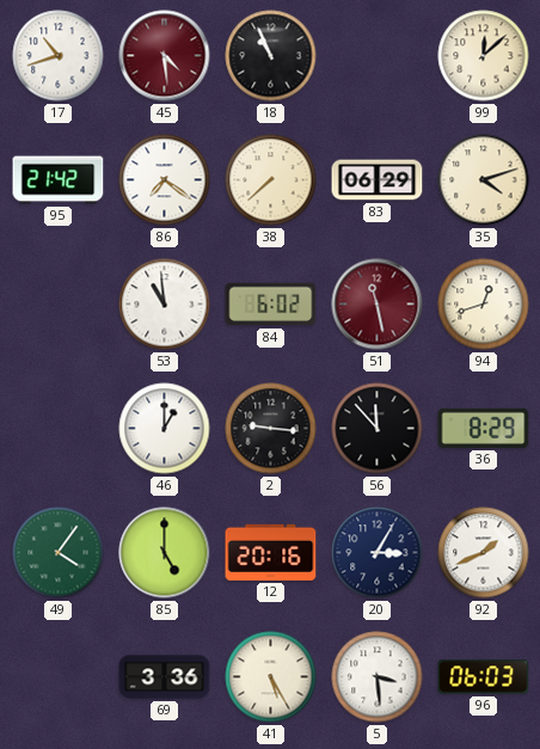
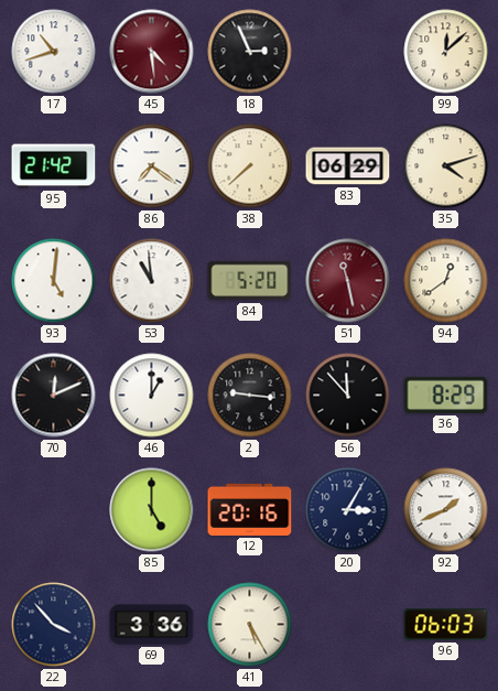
18: 10:56 -> 2:56
93: none -> 5:01
84: 6:02 -> 5:20
94: 12:42 -> 12:39
70: none -> 12:11
49: 4:06 -> none
22: none -> 3:53
5: 3:29 -> none
